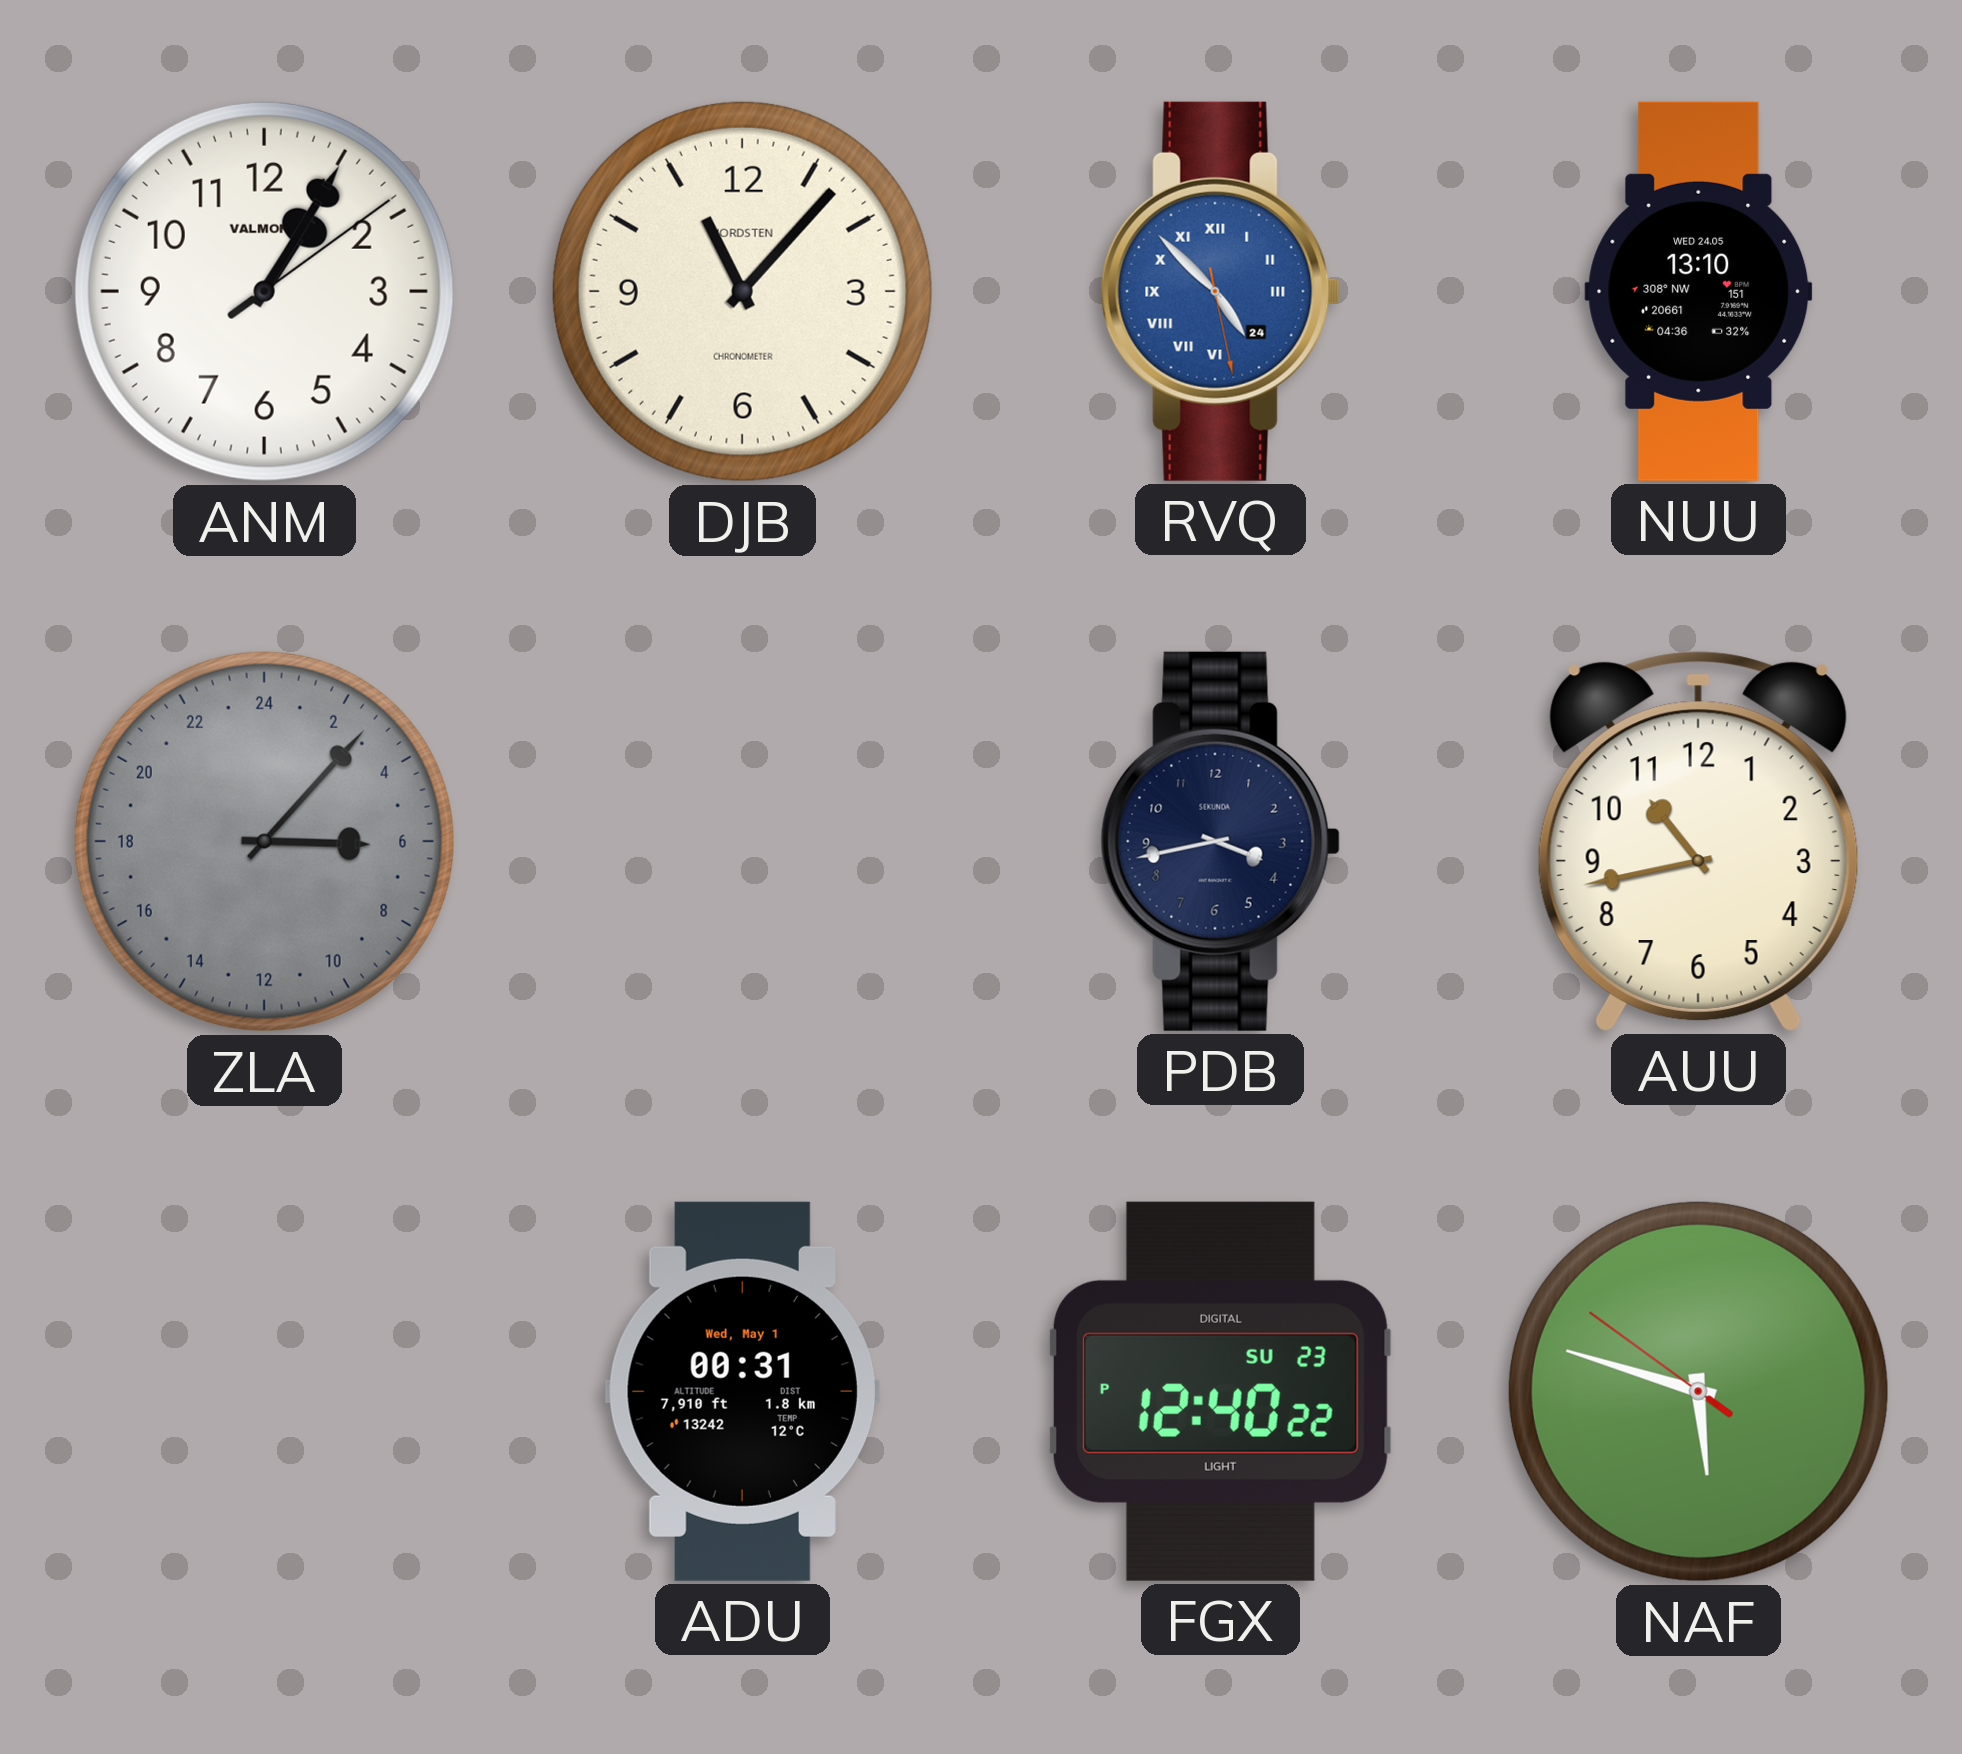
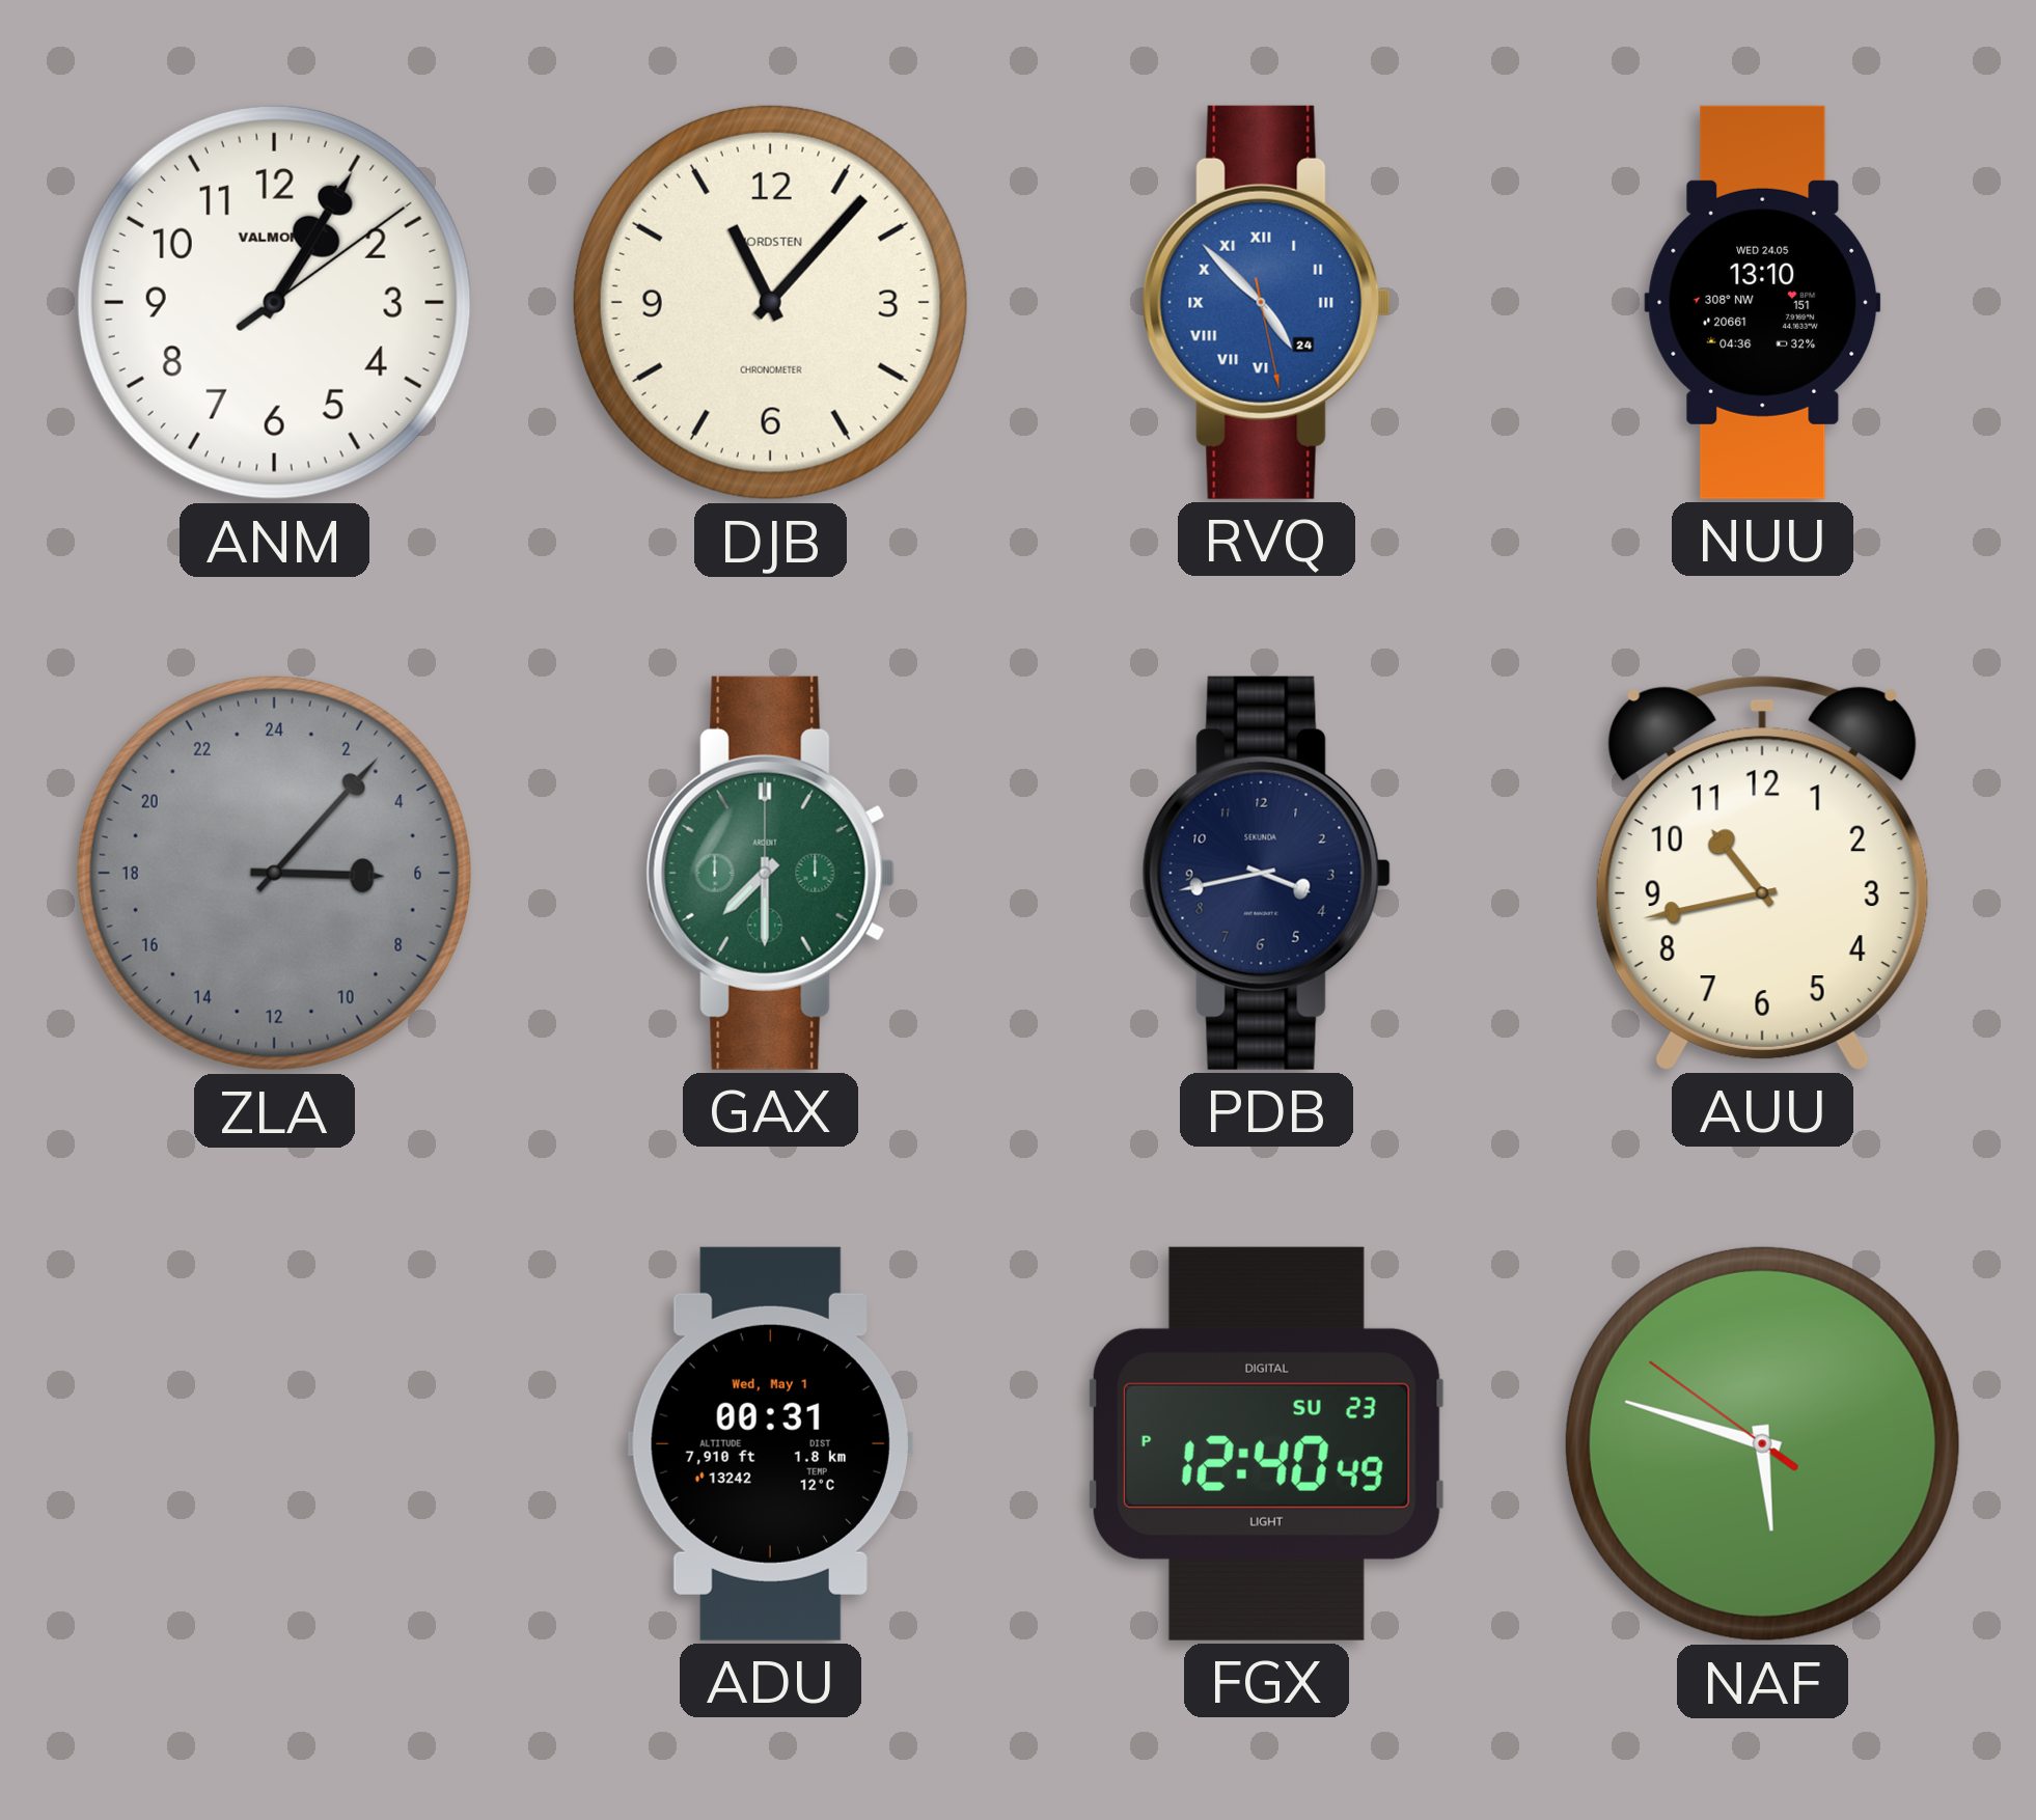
GAX: none -> 7:30
FGX: 12:40:22 PM -> 12:40:49 PM
